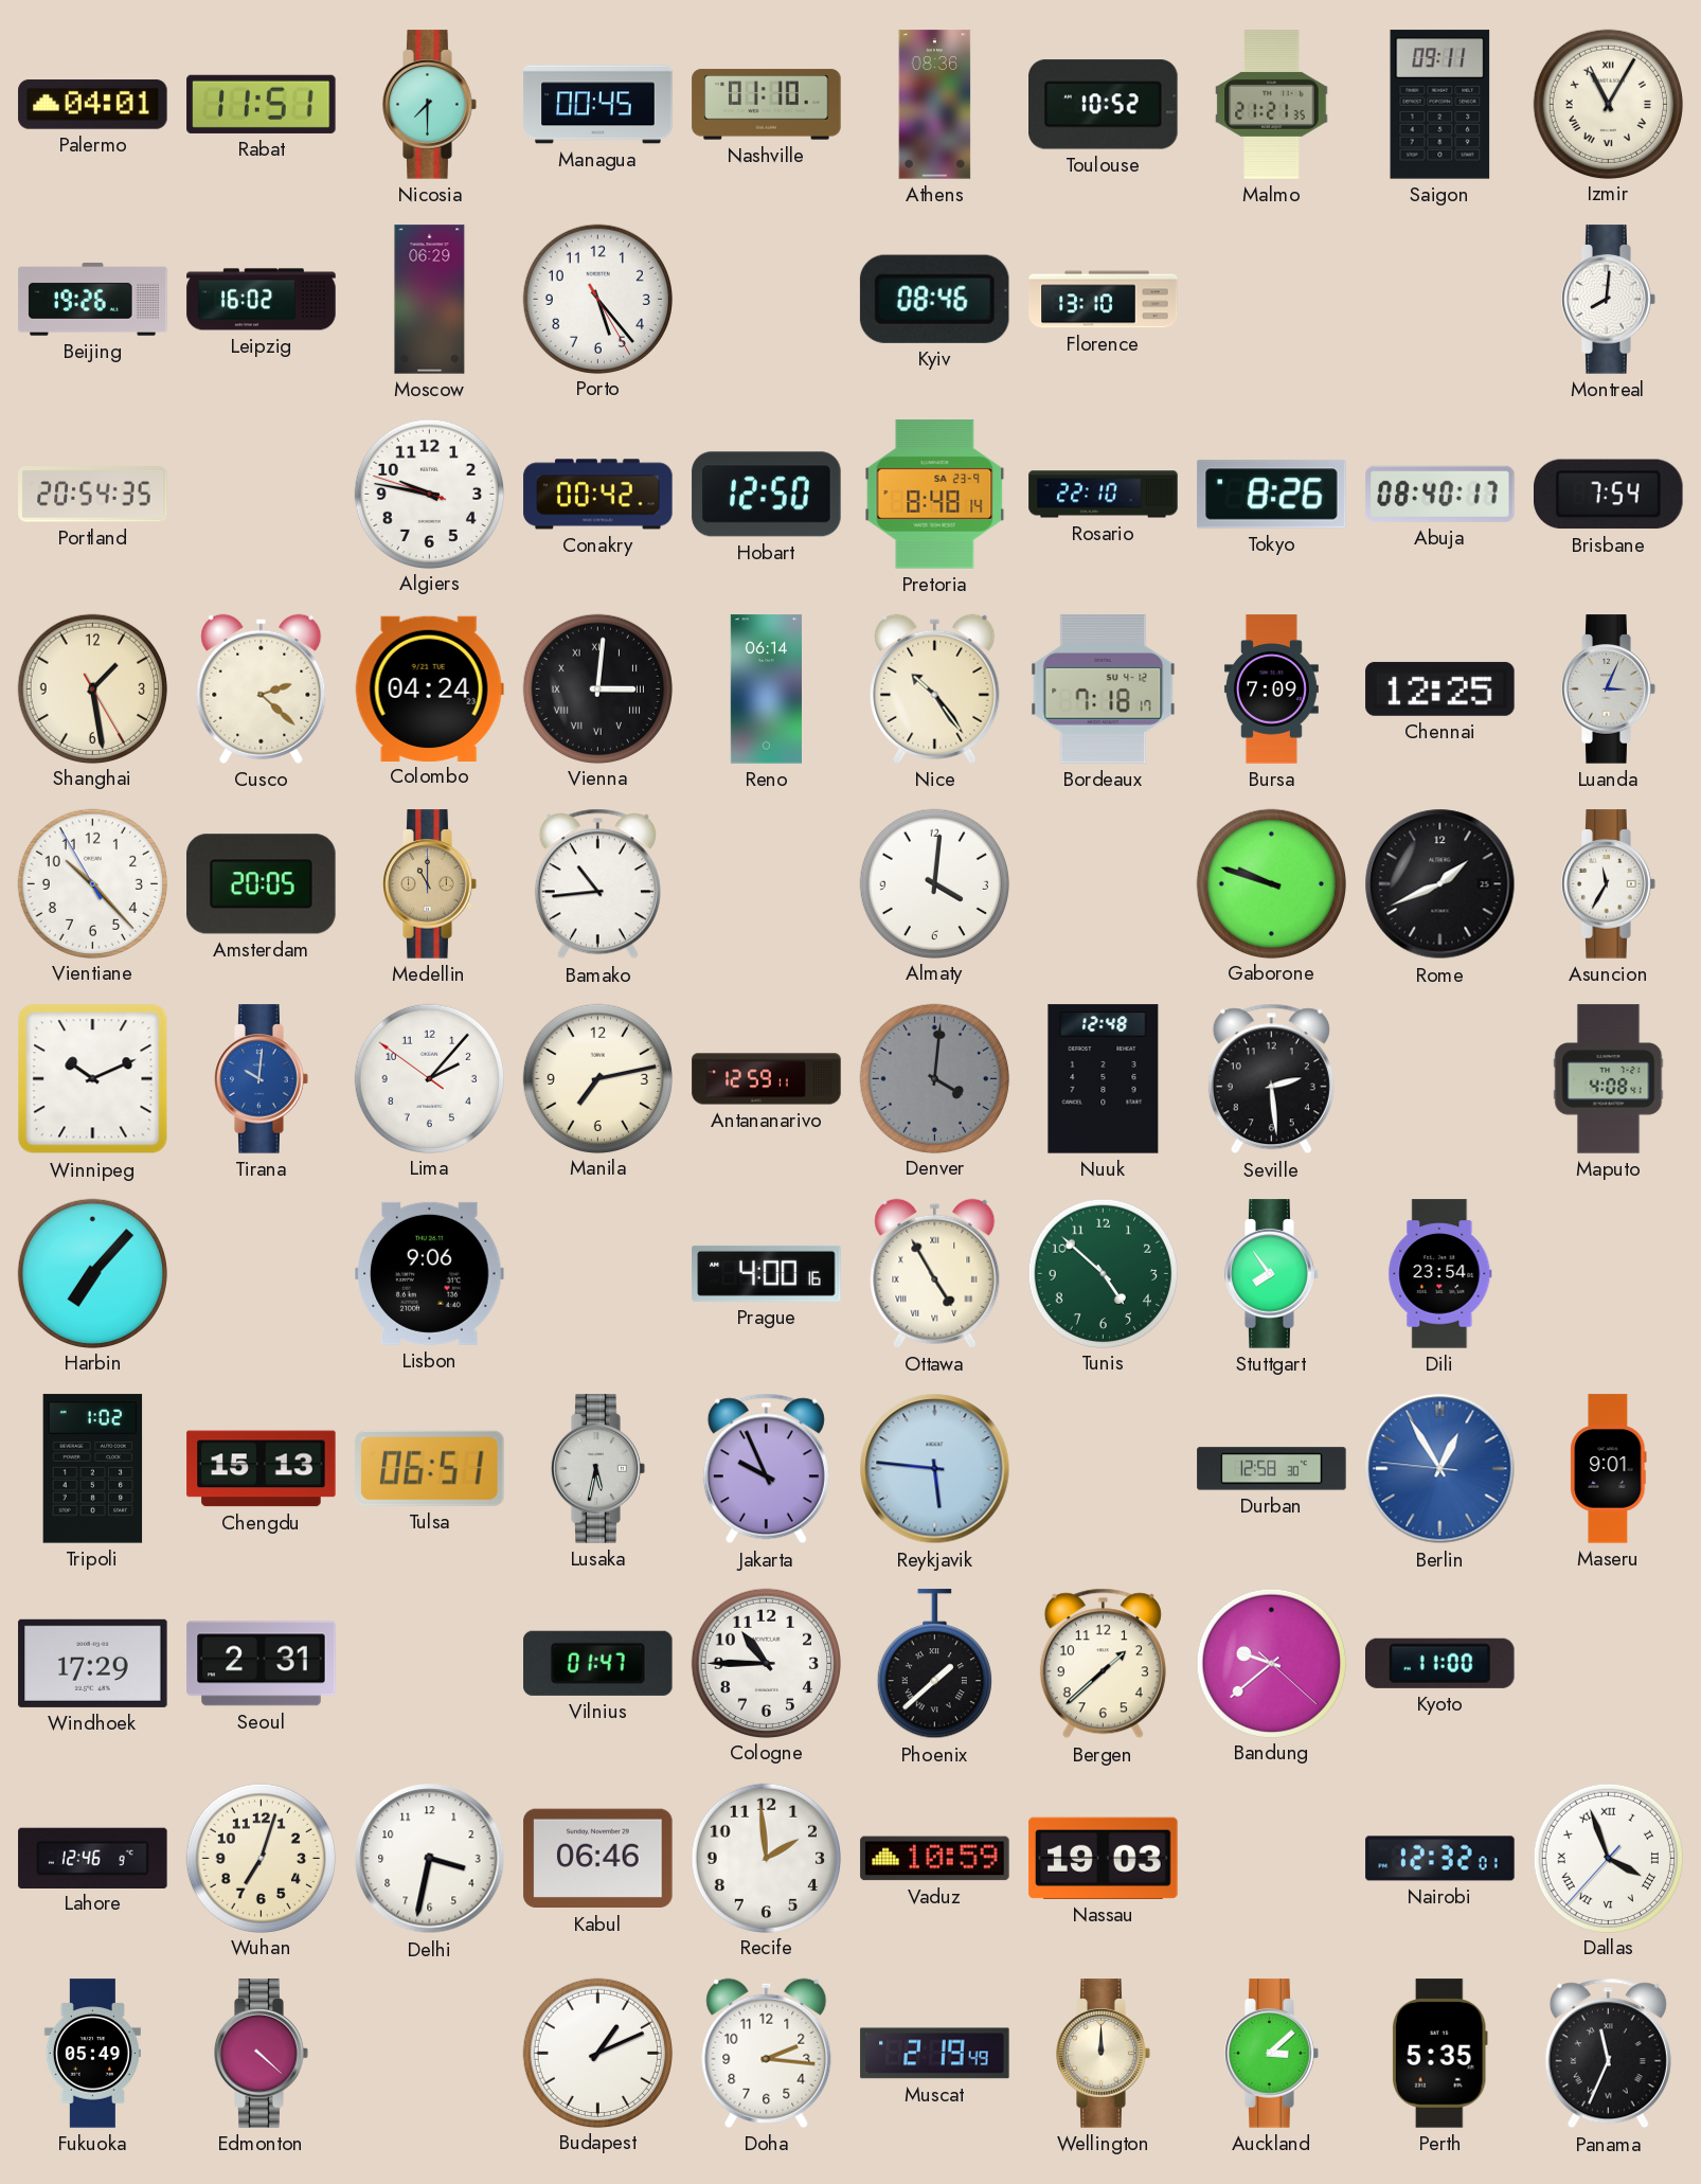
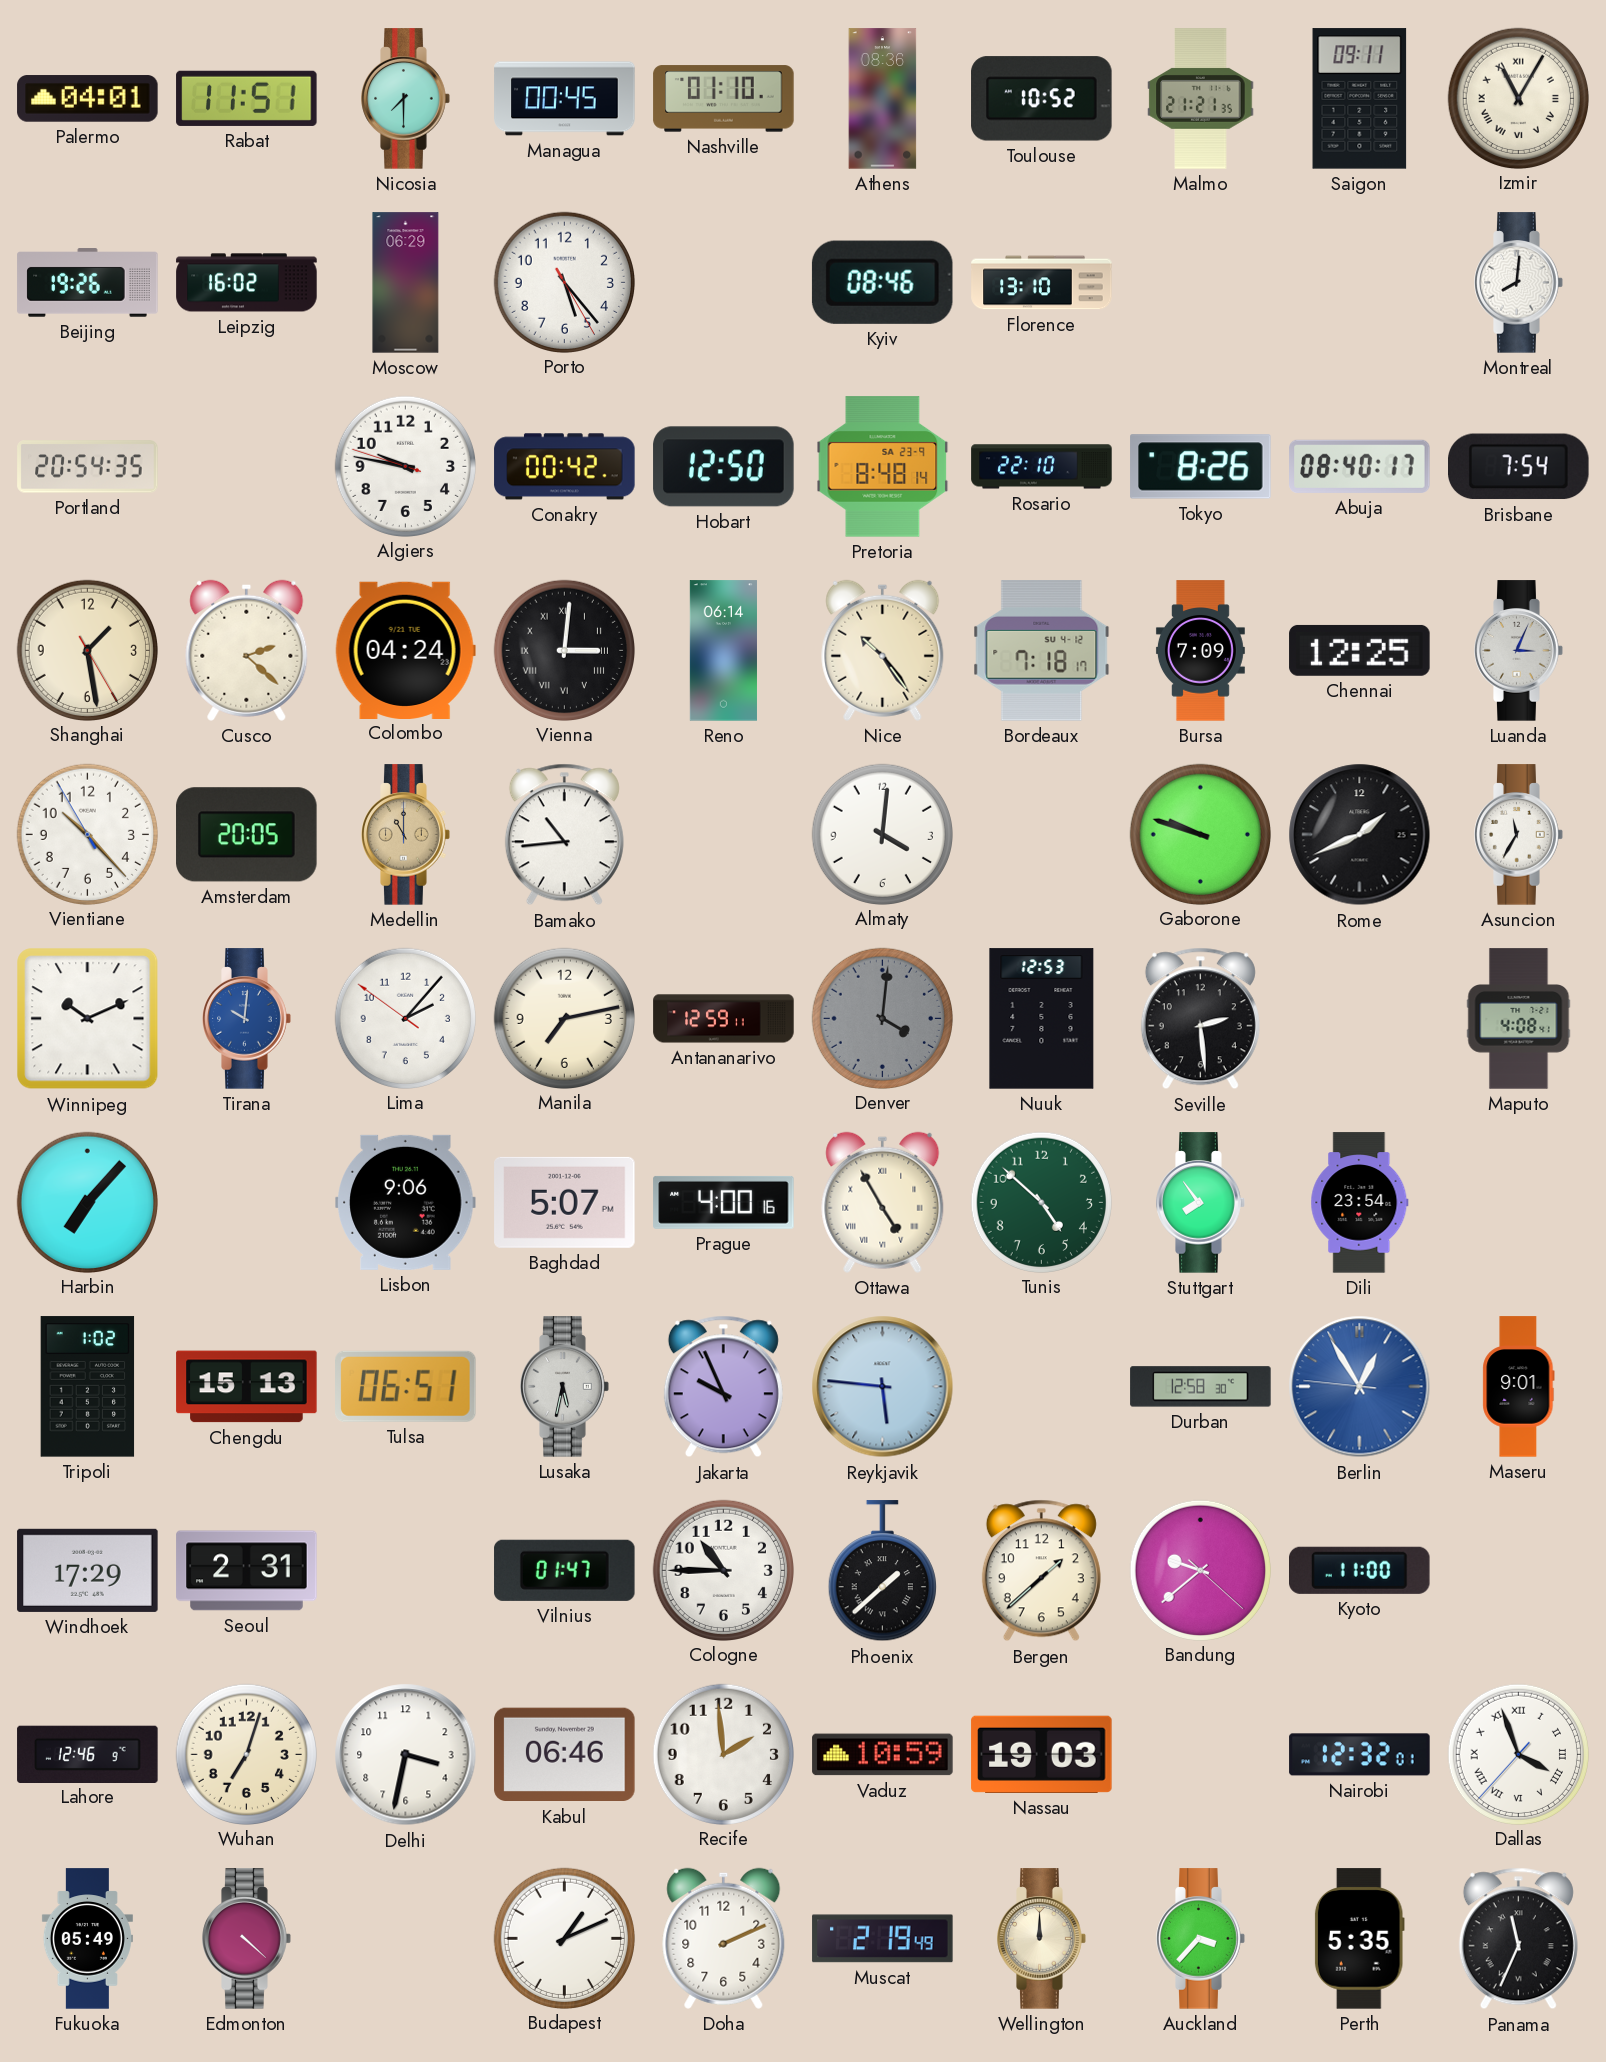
Nuuk: 12:48 -> 12:53
Baghdad: none -> 5:07
Doha: 2:16 -> 2:11
Auckland: 3:08 -> 3:37
